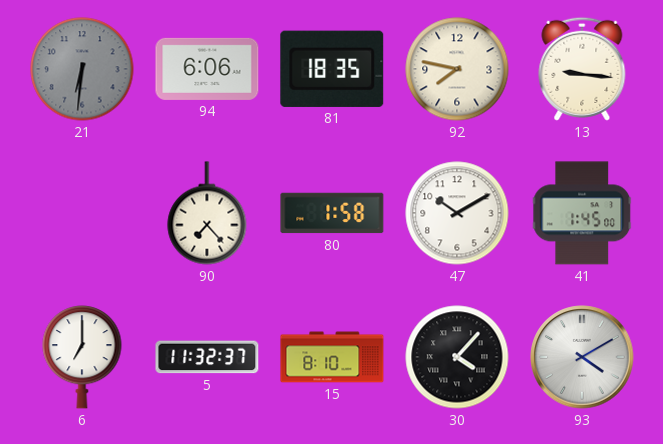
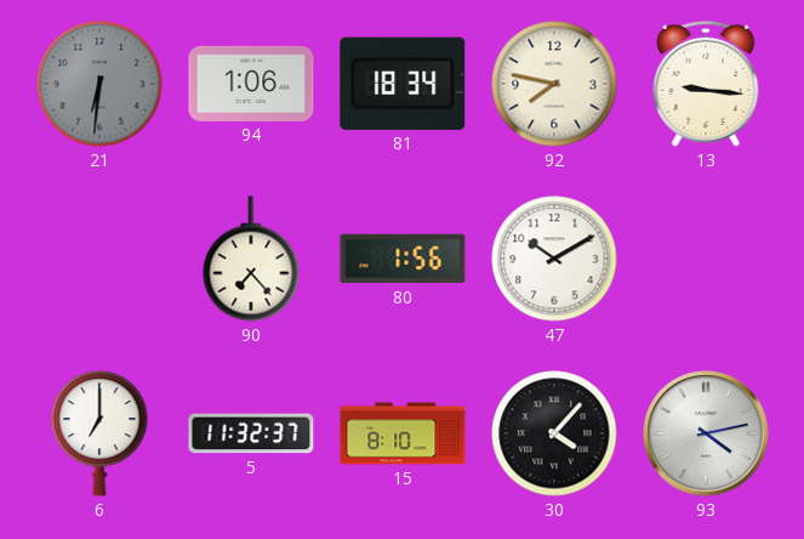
94: 6:06 -> 1:06
81: 18:35 -> 18:34
80: 1:58 -> 1:56
41: 1:45 -> none
93: 4:10 -> 4:13
